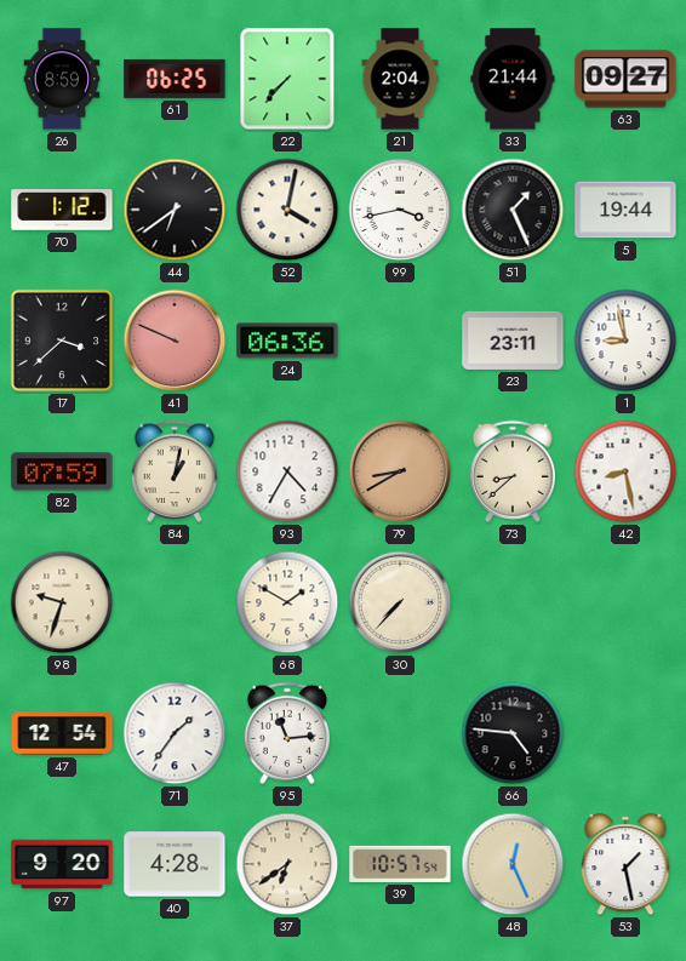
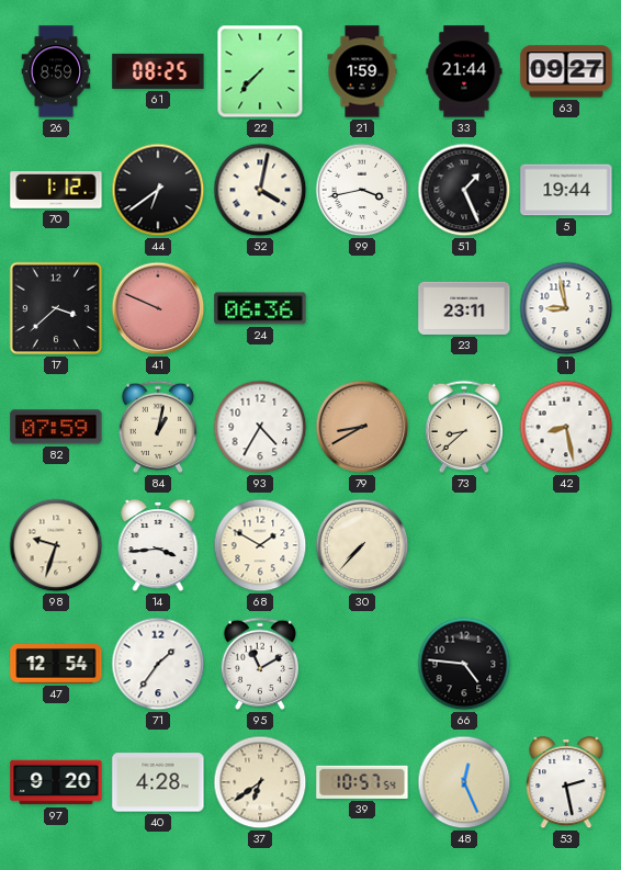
61: 06:25 -> 08:25
21: 2:04 -> 1:59
14: none -> 3:44
95: 11:14 -> 11:10
53: 1:28 -> 2:28
